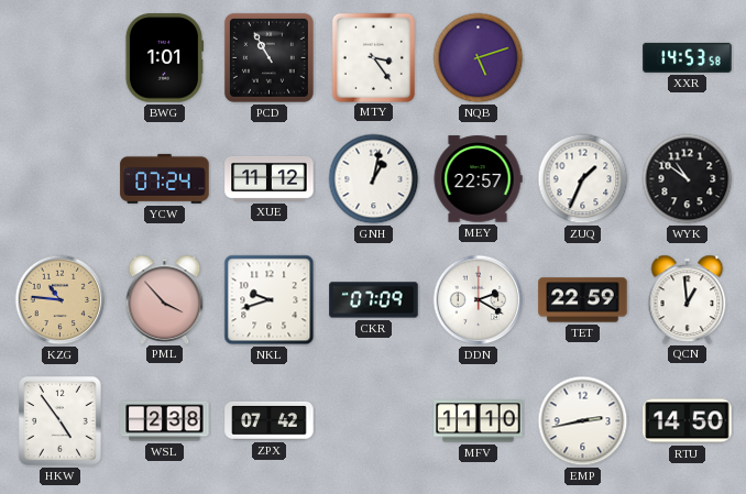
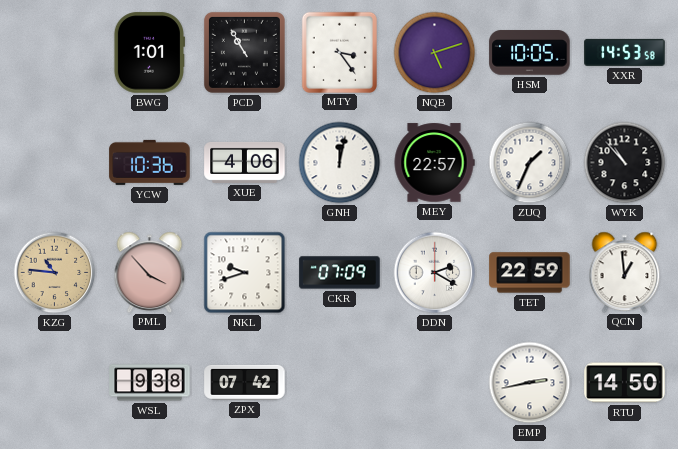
HSM: none -> 10:05
YCW: 07:24 -> 10:36
XUE: 11:12 -> 4:06
GNH: 1:02 -> 12:02
WYK: 10:51 -> 10:53
HKW: 4:54 -> none
WSL: 2:38 -> 9:38
MFV: 11:10 -> none
